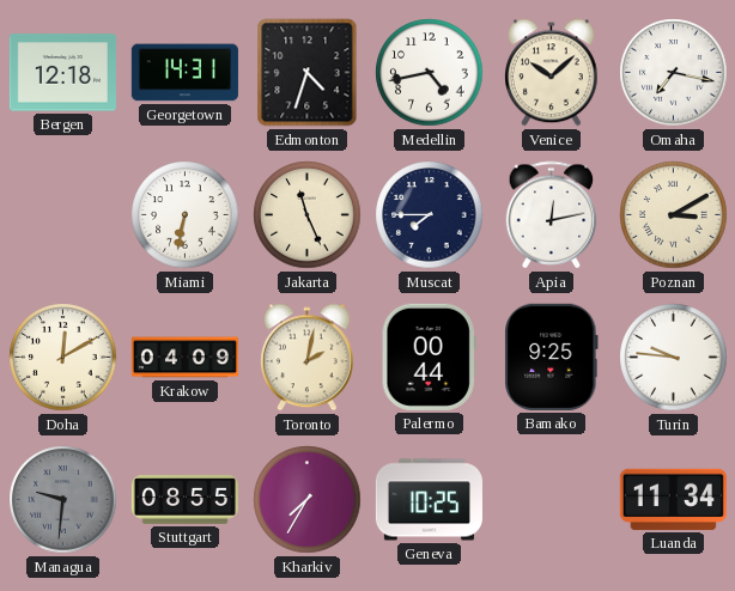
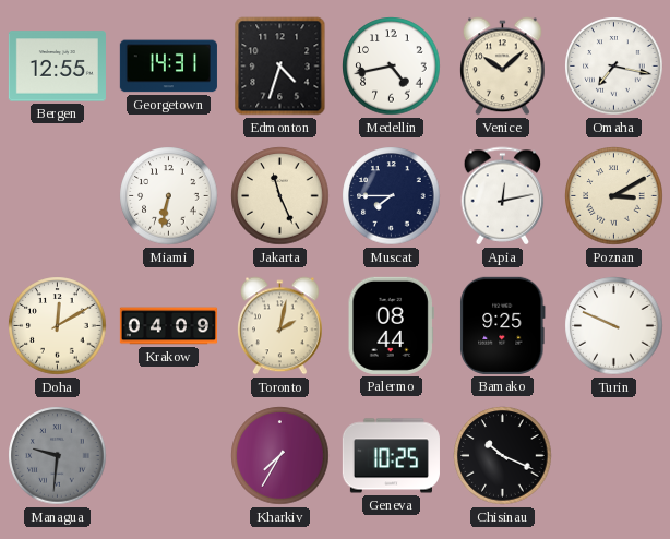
Bergen: 12:18 -> 12:55
Palermo: 00:44 -> 08:44
Turin: 9:46 -> 9:49
Stuttgart: 08:55 -> none
Chisinau: none -> 10:19
Luanda: 11:34 -> none
